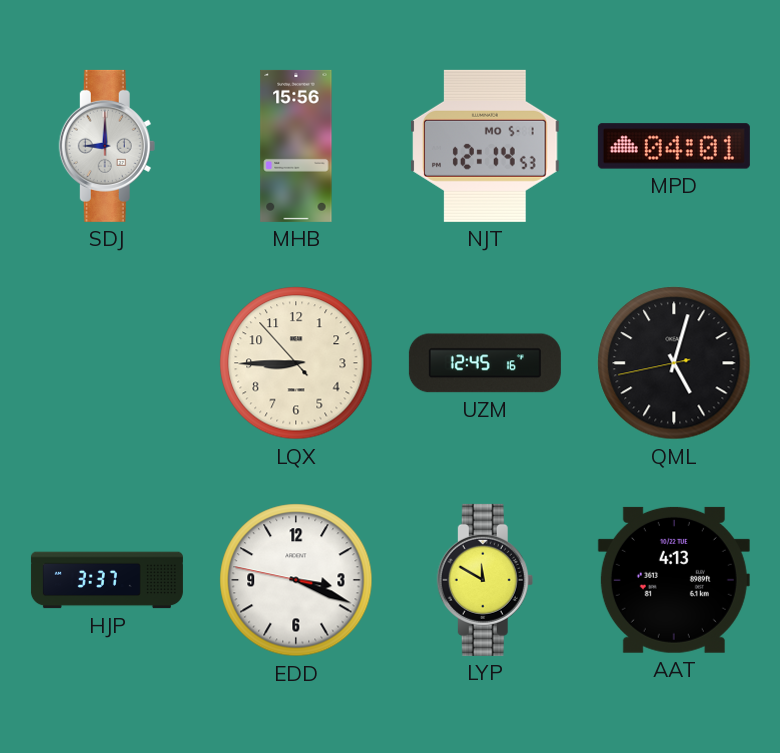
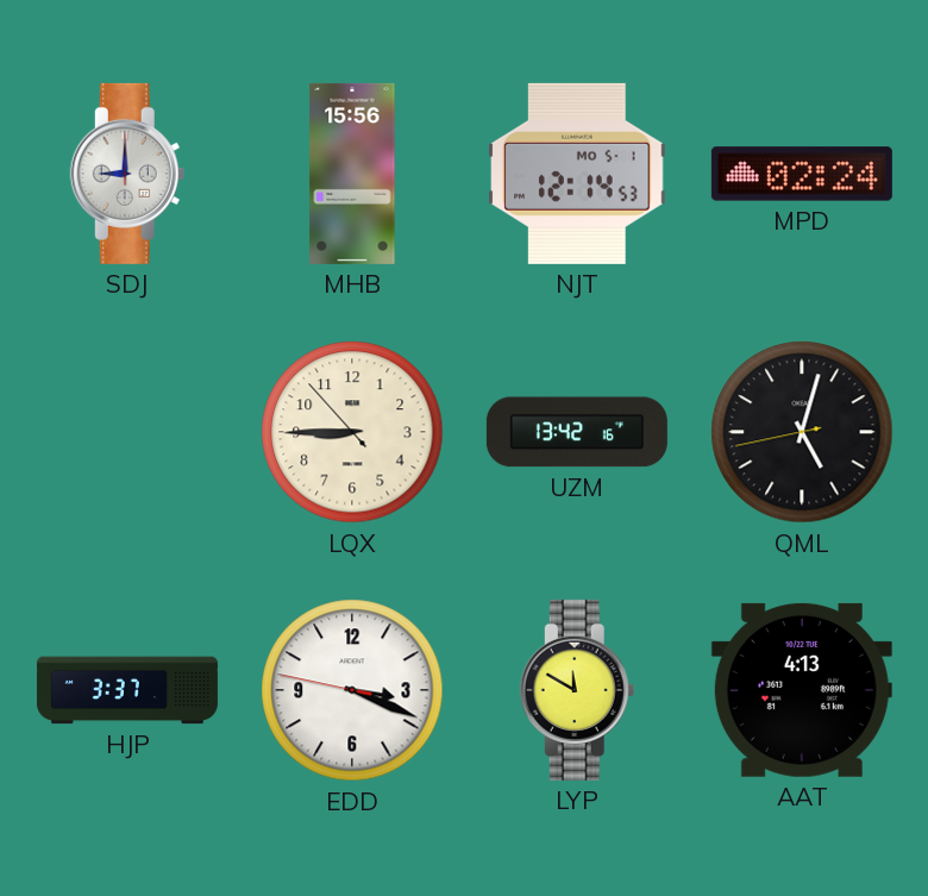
MPD: 04:01 -> 02:24
UZM: 12:45 -> 13:42
